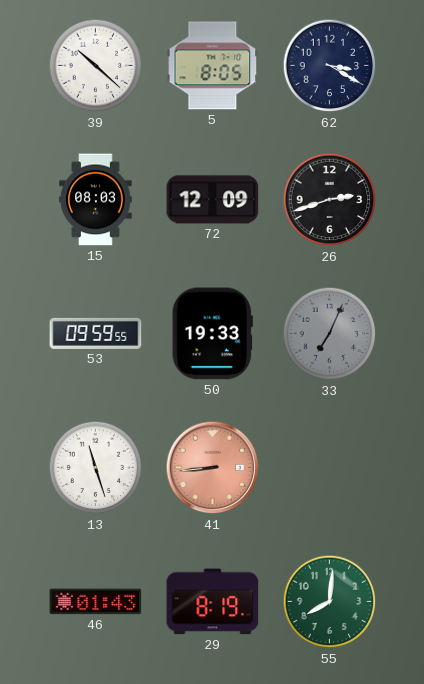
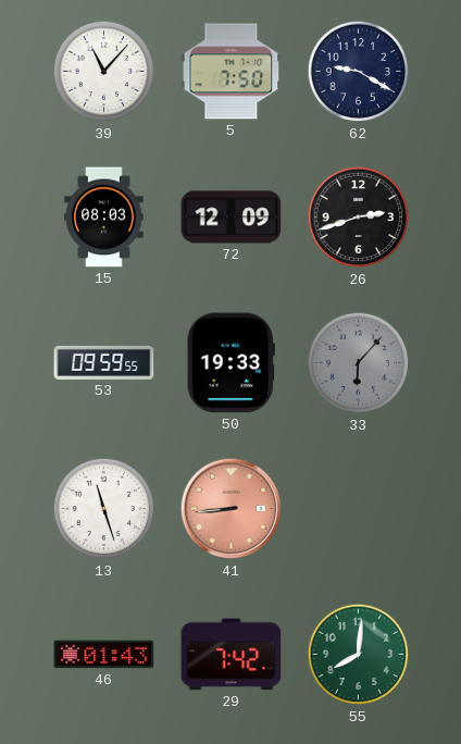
39: 10:22 -> 11:07
5: 8:05 -> 7:50
62: 3:20 -> 9:20
33: 7:04 -> 6:07
29: 8:19 -> 7:42
